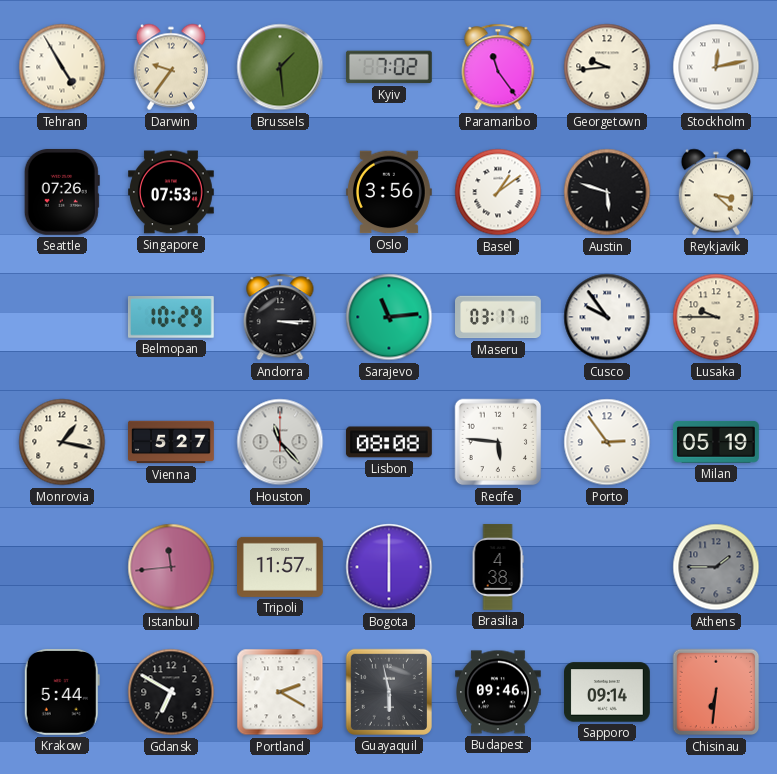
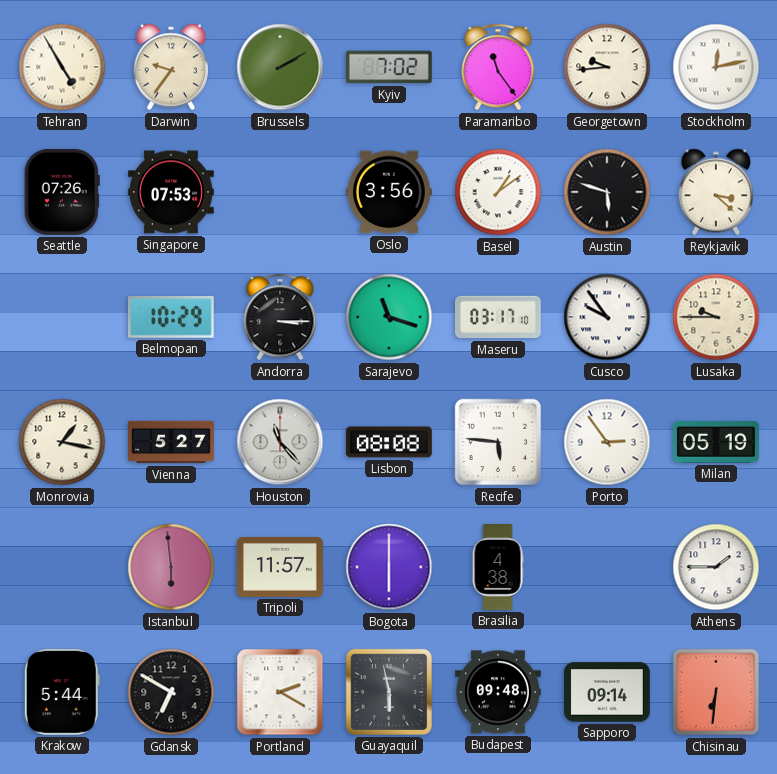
Brussels: 1:29 -> 2:10
Sarajevo: 11:14 -> 11:18
Istanbul: 11:44 -> 5:59
Athens dial: grey -> white
Budapest: 09:46 -> 09:48
